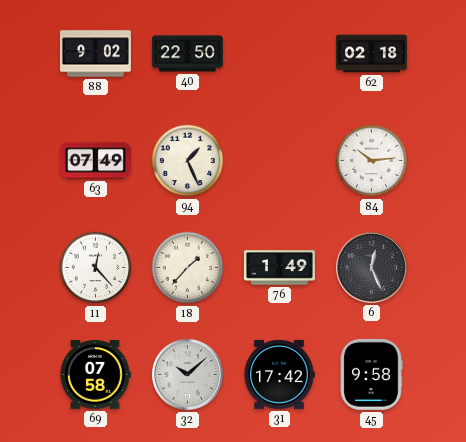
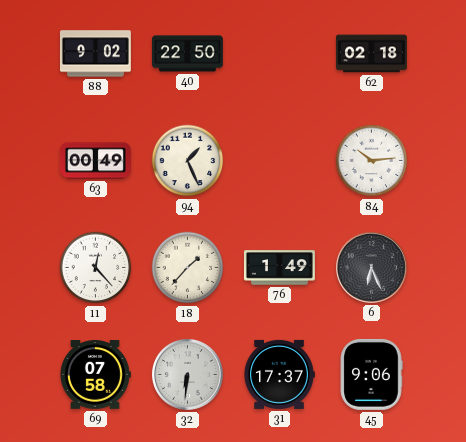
63: 07:49 -> 00:49
6: 12:26 -> 6:26
32: 10:08 -> 6:31
31: 17:42 -> 17:37
45: 9:58 -> 9:06
